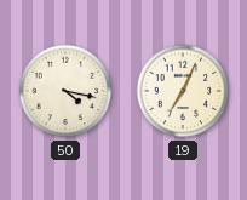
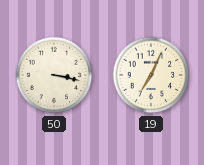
50: 4:17 -> 3:17
